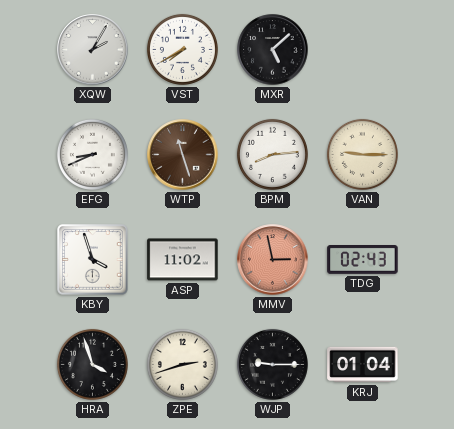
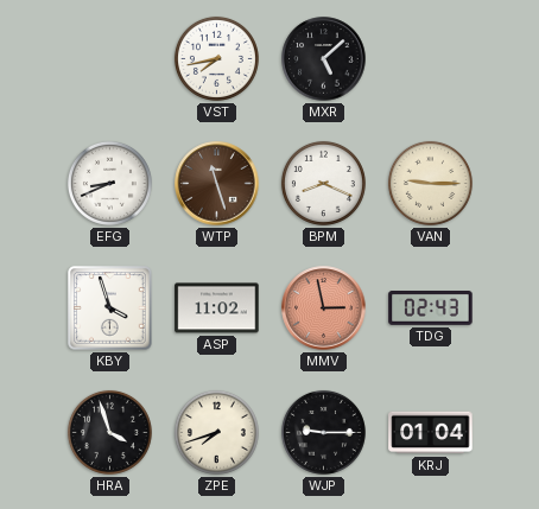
XQW: 2:05 -> none
VST: 7:40 -> 7:43
BPM: 8:14 -> 8:19
ZPE: 2:42 -> 7:42
